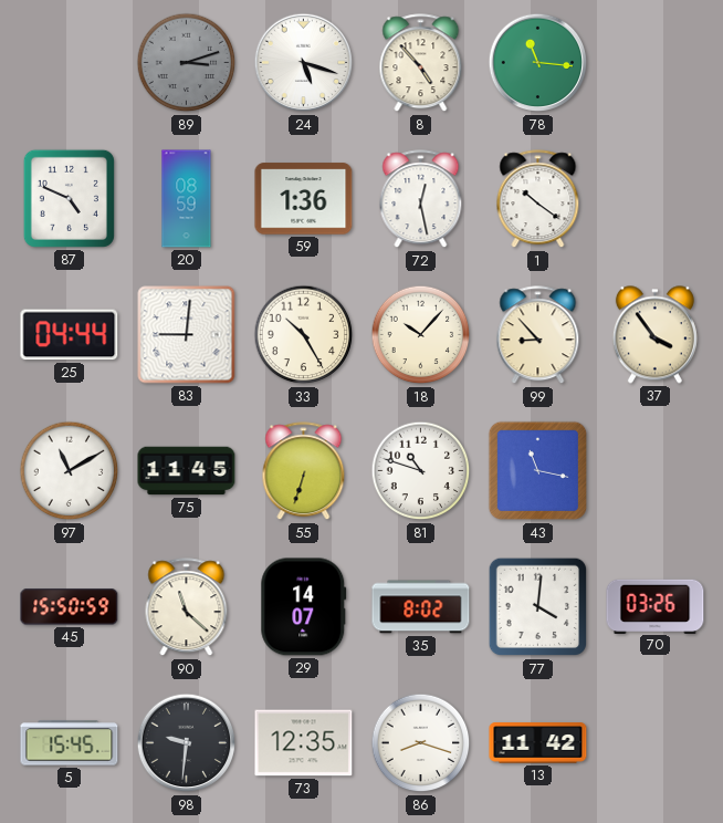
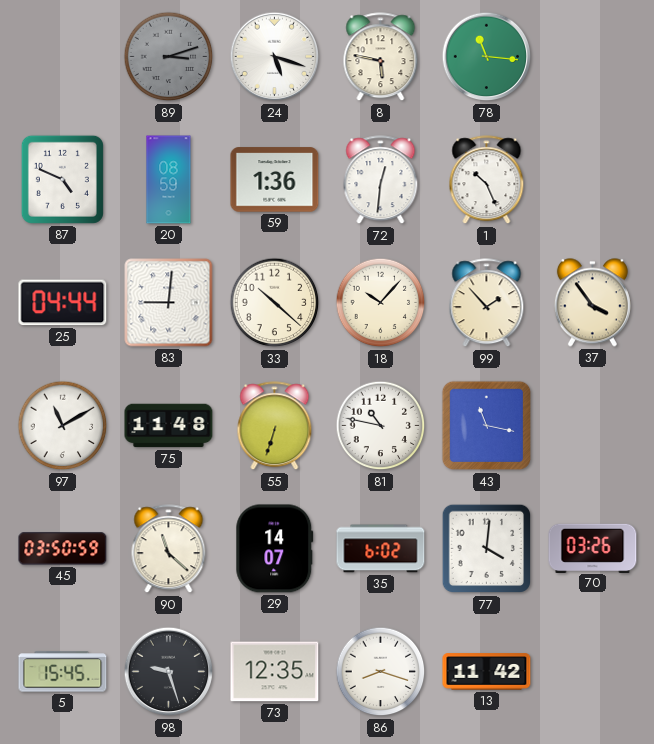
8: 4:53 -> 5:47
72: 12:28 -> 12:31
1: 10:21 -> 10:26
33: 10:25 -> 10:22
99: 8:53 -> 1:53
75: 11:45 -> 11:48
81: 10:48 -> 10:47
45: 15:50 -> 03:50
35: 8:02 -> 6:02
98: 9:31 -> 9:27
